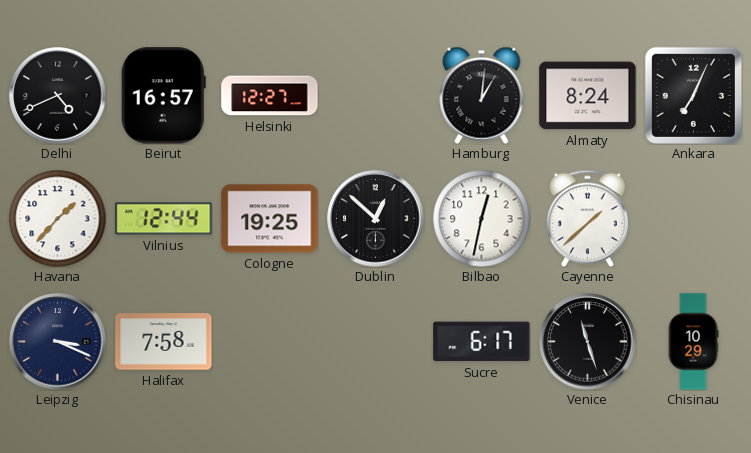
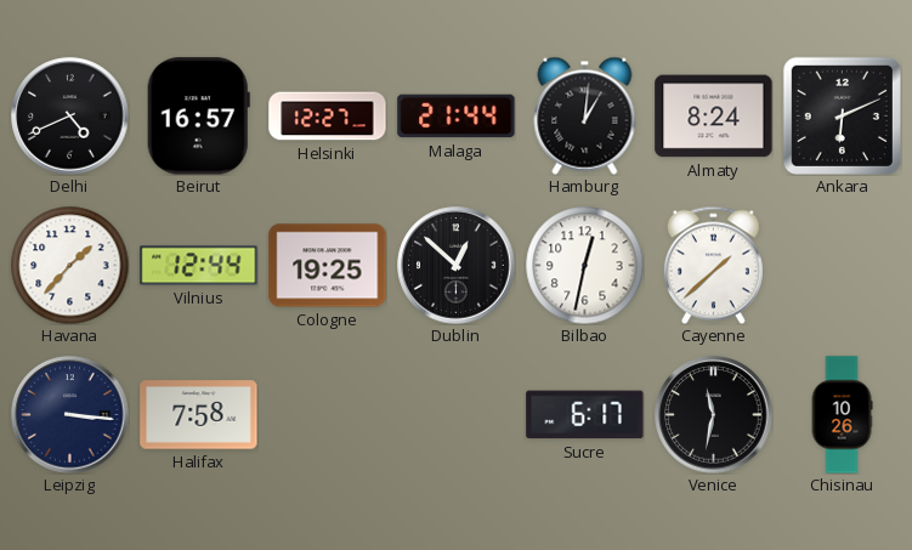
Malaga: none -> 21:44
Ankara: 7:04 -> 6:11
Leipzig: 3:19 -> 3:16
Venice: 11:27 -> 11:32
Chisinau: 10:29 -> 10:26
